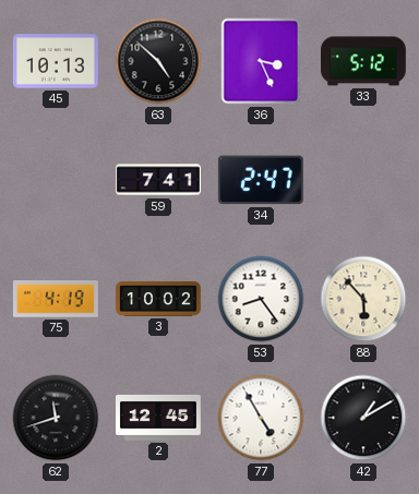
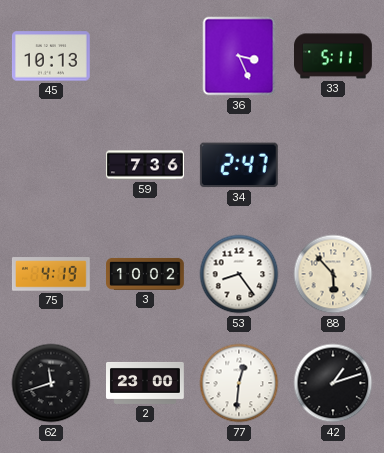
63: 4:52 -> none
33: 5:12 -> 5:11
59: 7:41 -> 7:36
2: 12:45 -> 23:00
77: 4:55 -> 12:31
42: 1:10 -> 1:12
